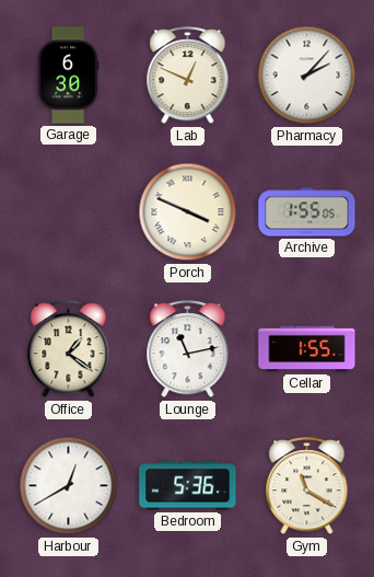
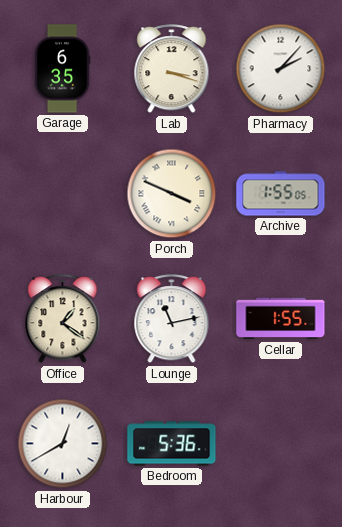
Garage: 6:30 -> 6:35
Lab: 12:49 -> 3:18
Gym: 11:20 -> none
